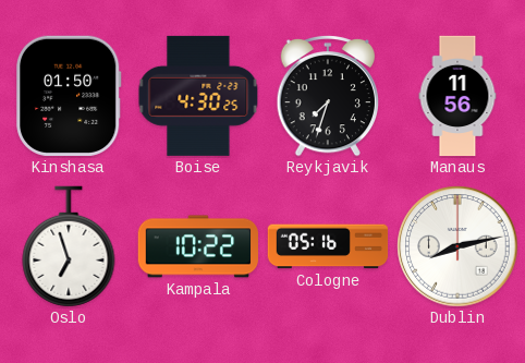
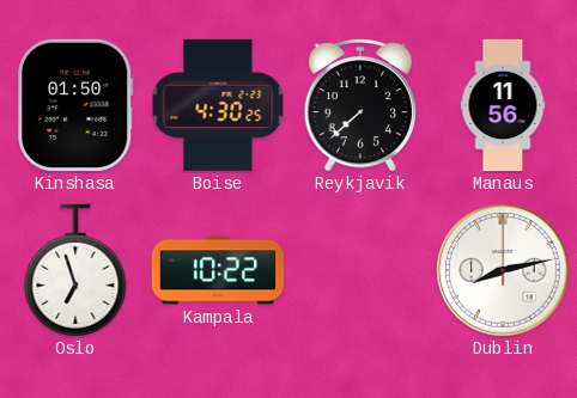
Reykjavik: 7:33 -> 7:38
Cologne: 05:16 -> none
